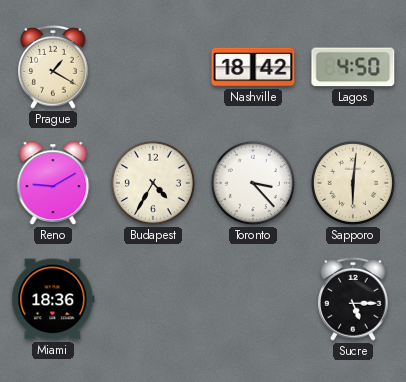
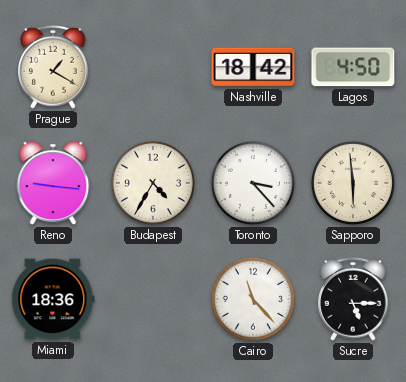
Reno: 9:10 -> 9:16
Sapporo: 6:01 -> 5:59
Cairo: none -> 11:23
